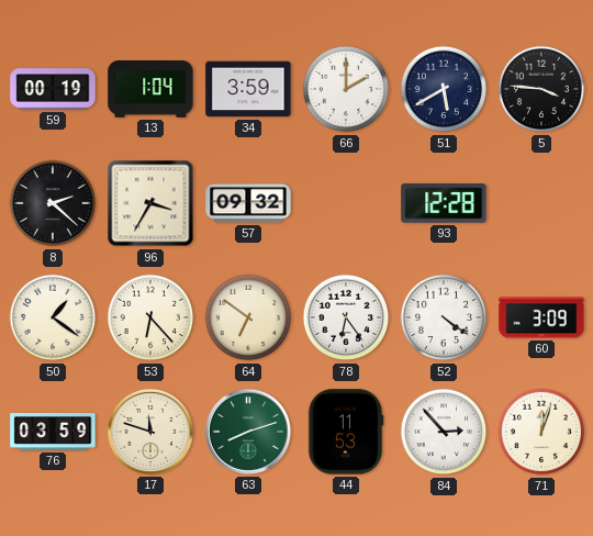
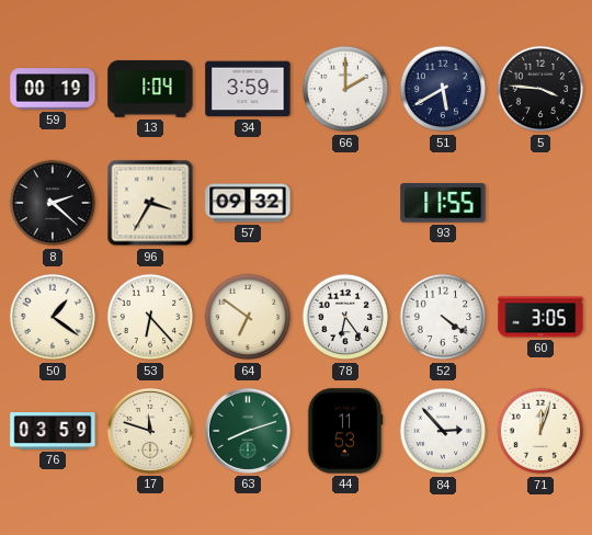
93: 12:28 -> 11:55
60: 3:09 -> 3:05
